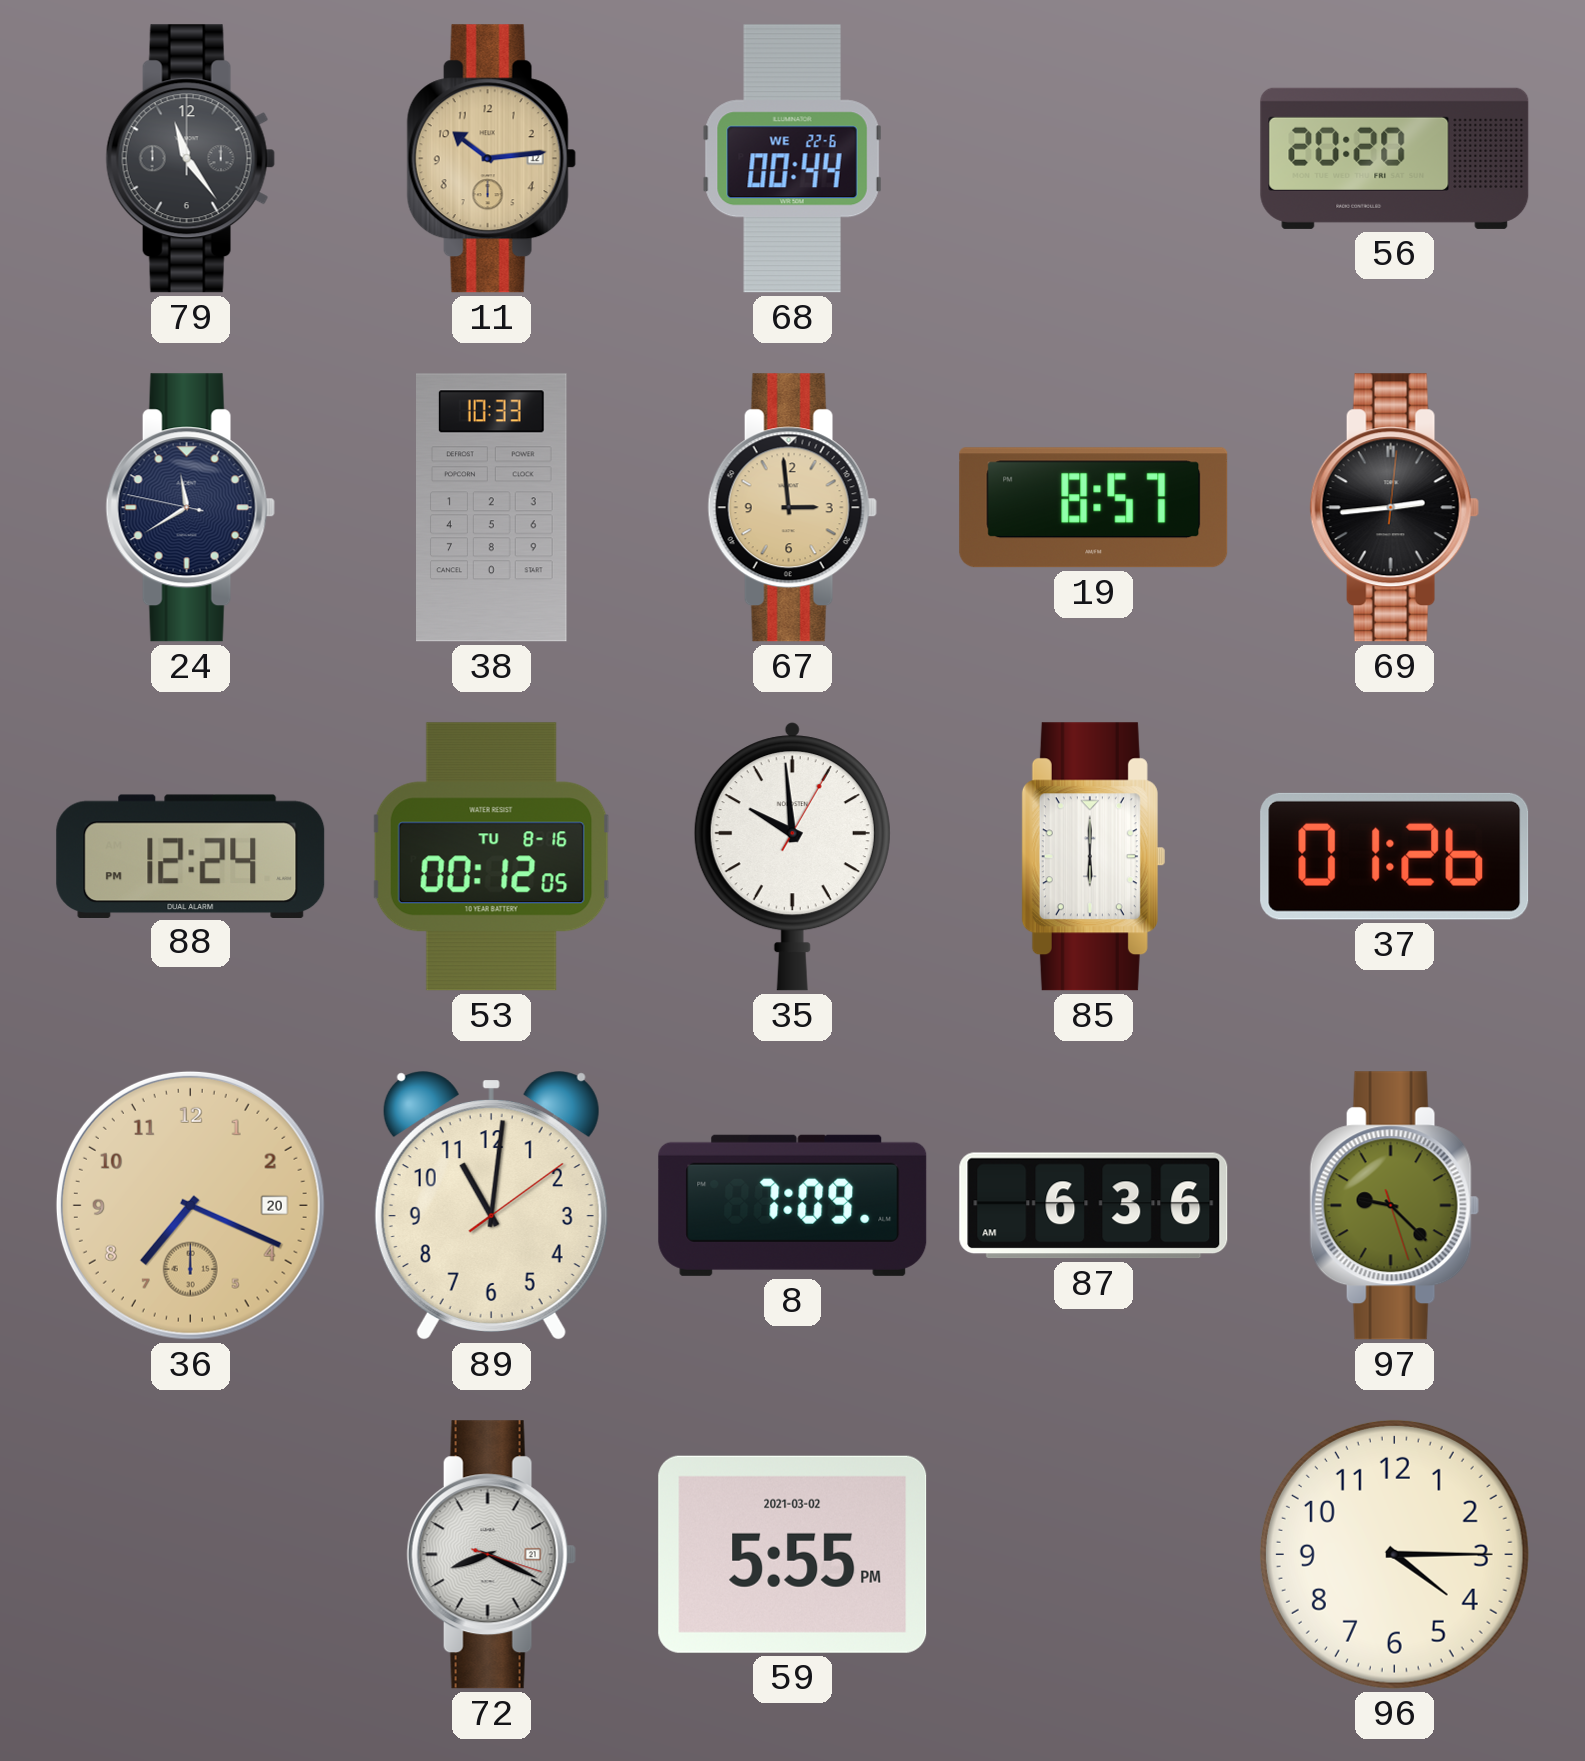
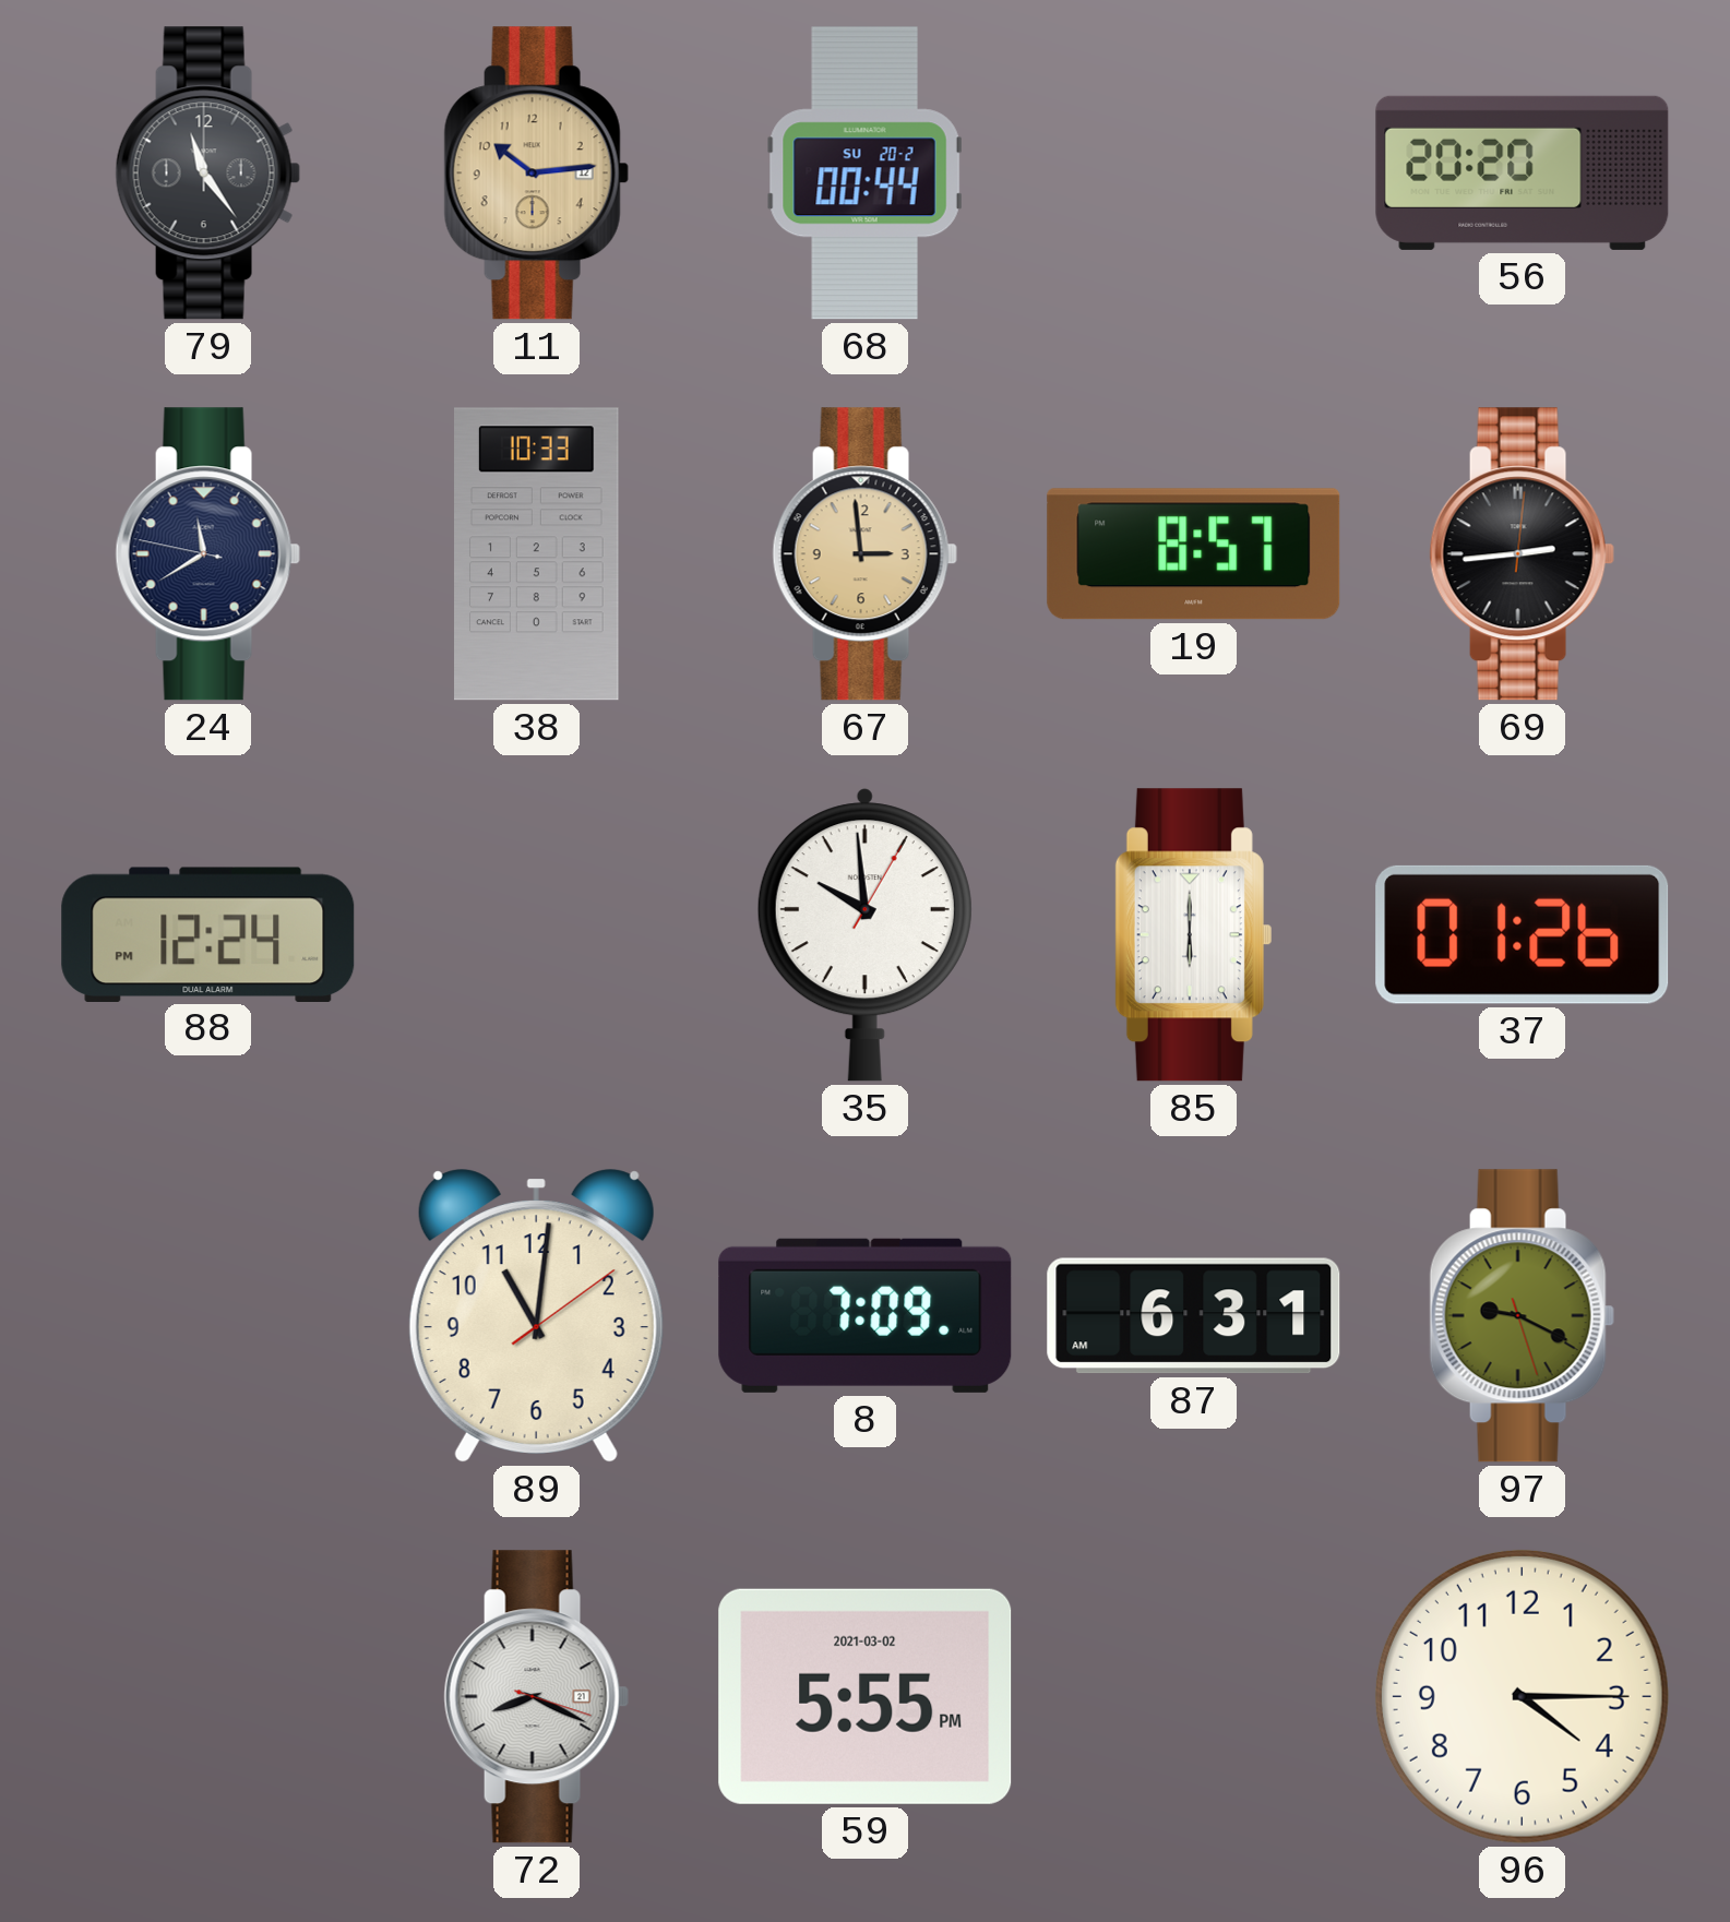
68 date: WE 22-6 -> SU 20-2
53: 00:12 -> none
36: 7:19 -> none
87: 6:36 -> 6:31
97: 9:22 -> 9:19
